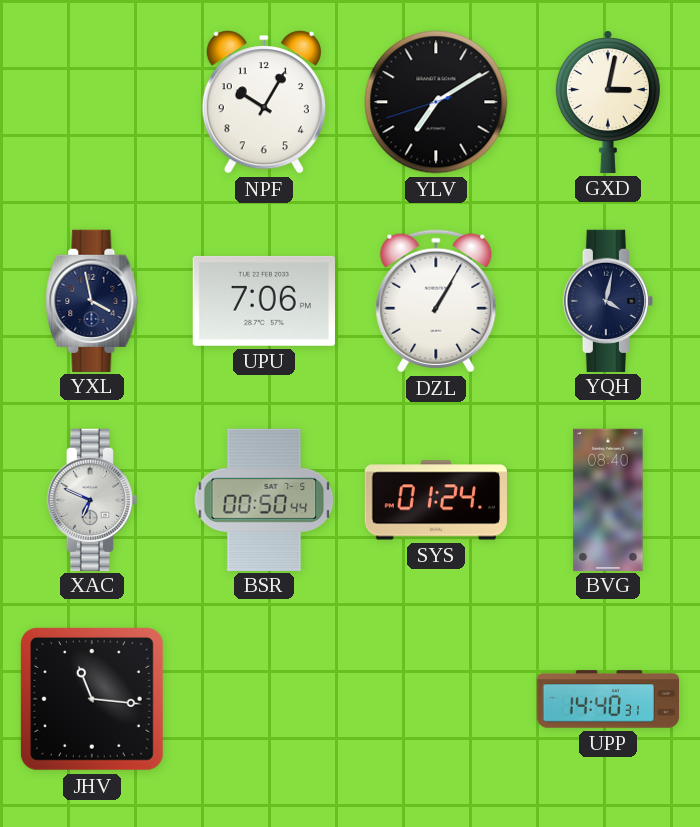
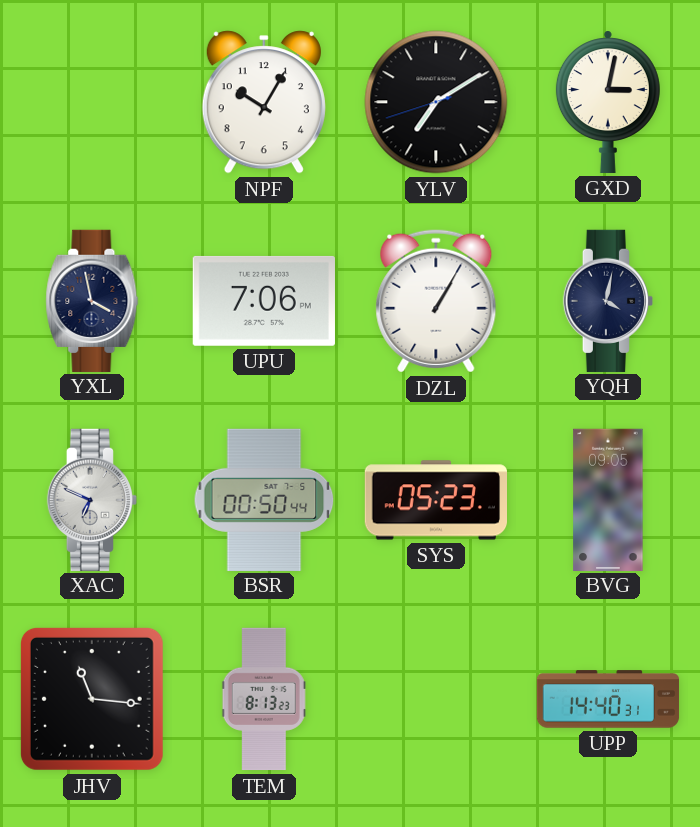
SYS: 01:24 -> 05:23
BVG: 08:40 -> 09:05
TEM: none -> 8:13
